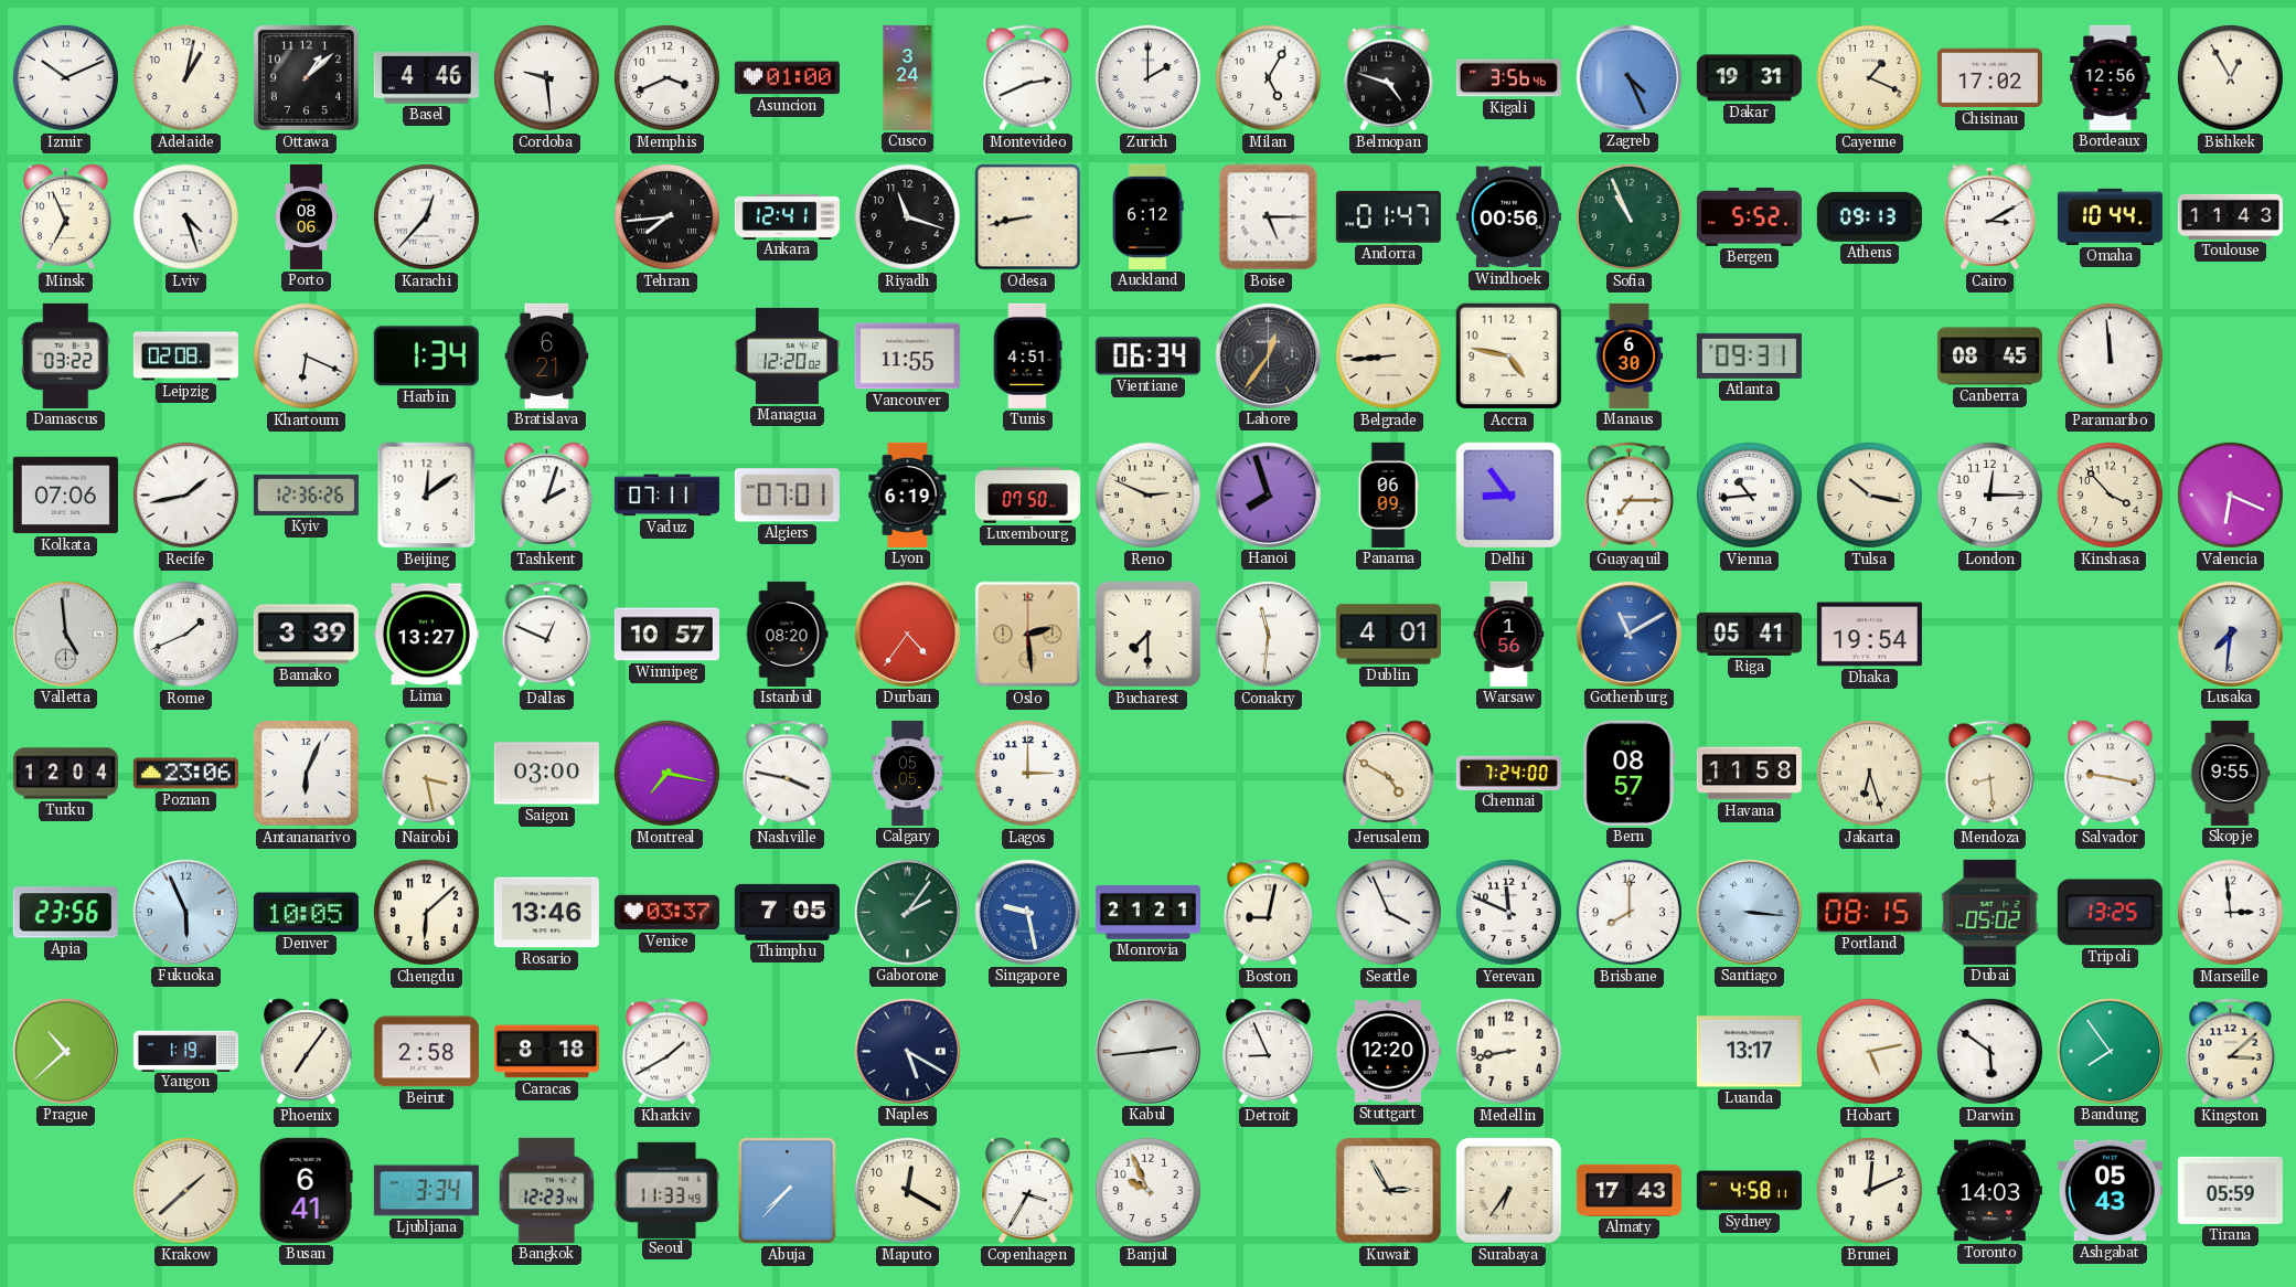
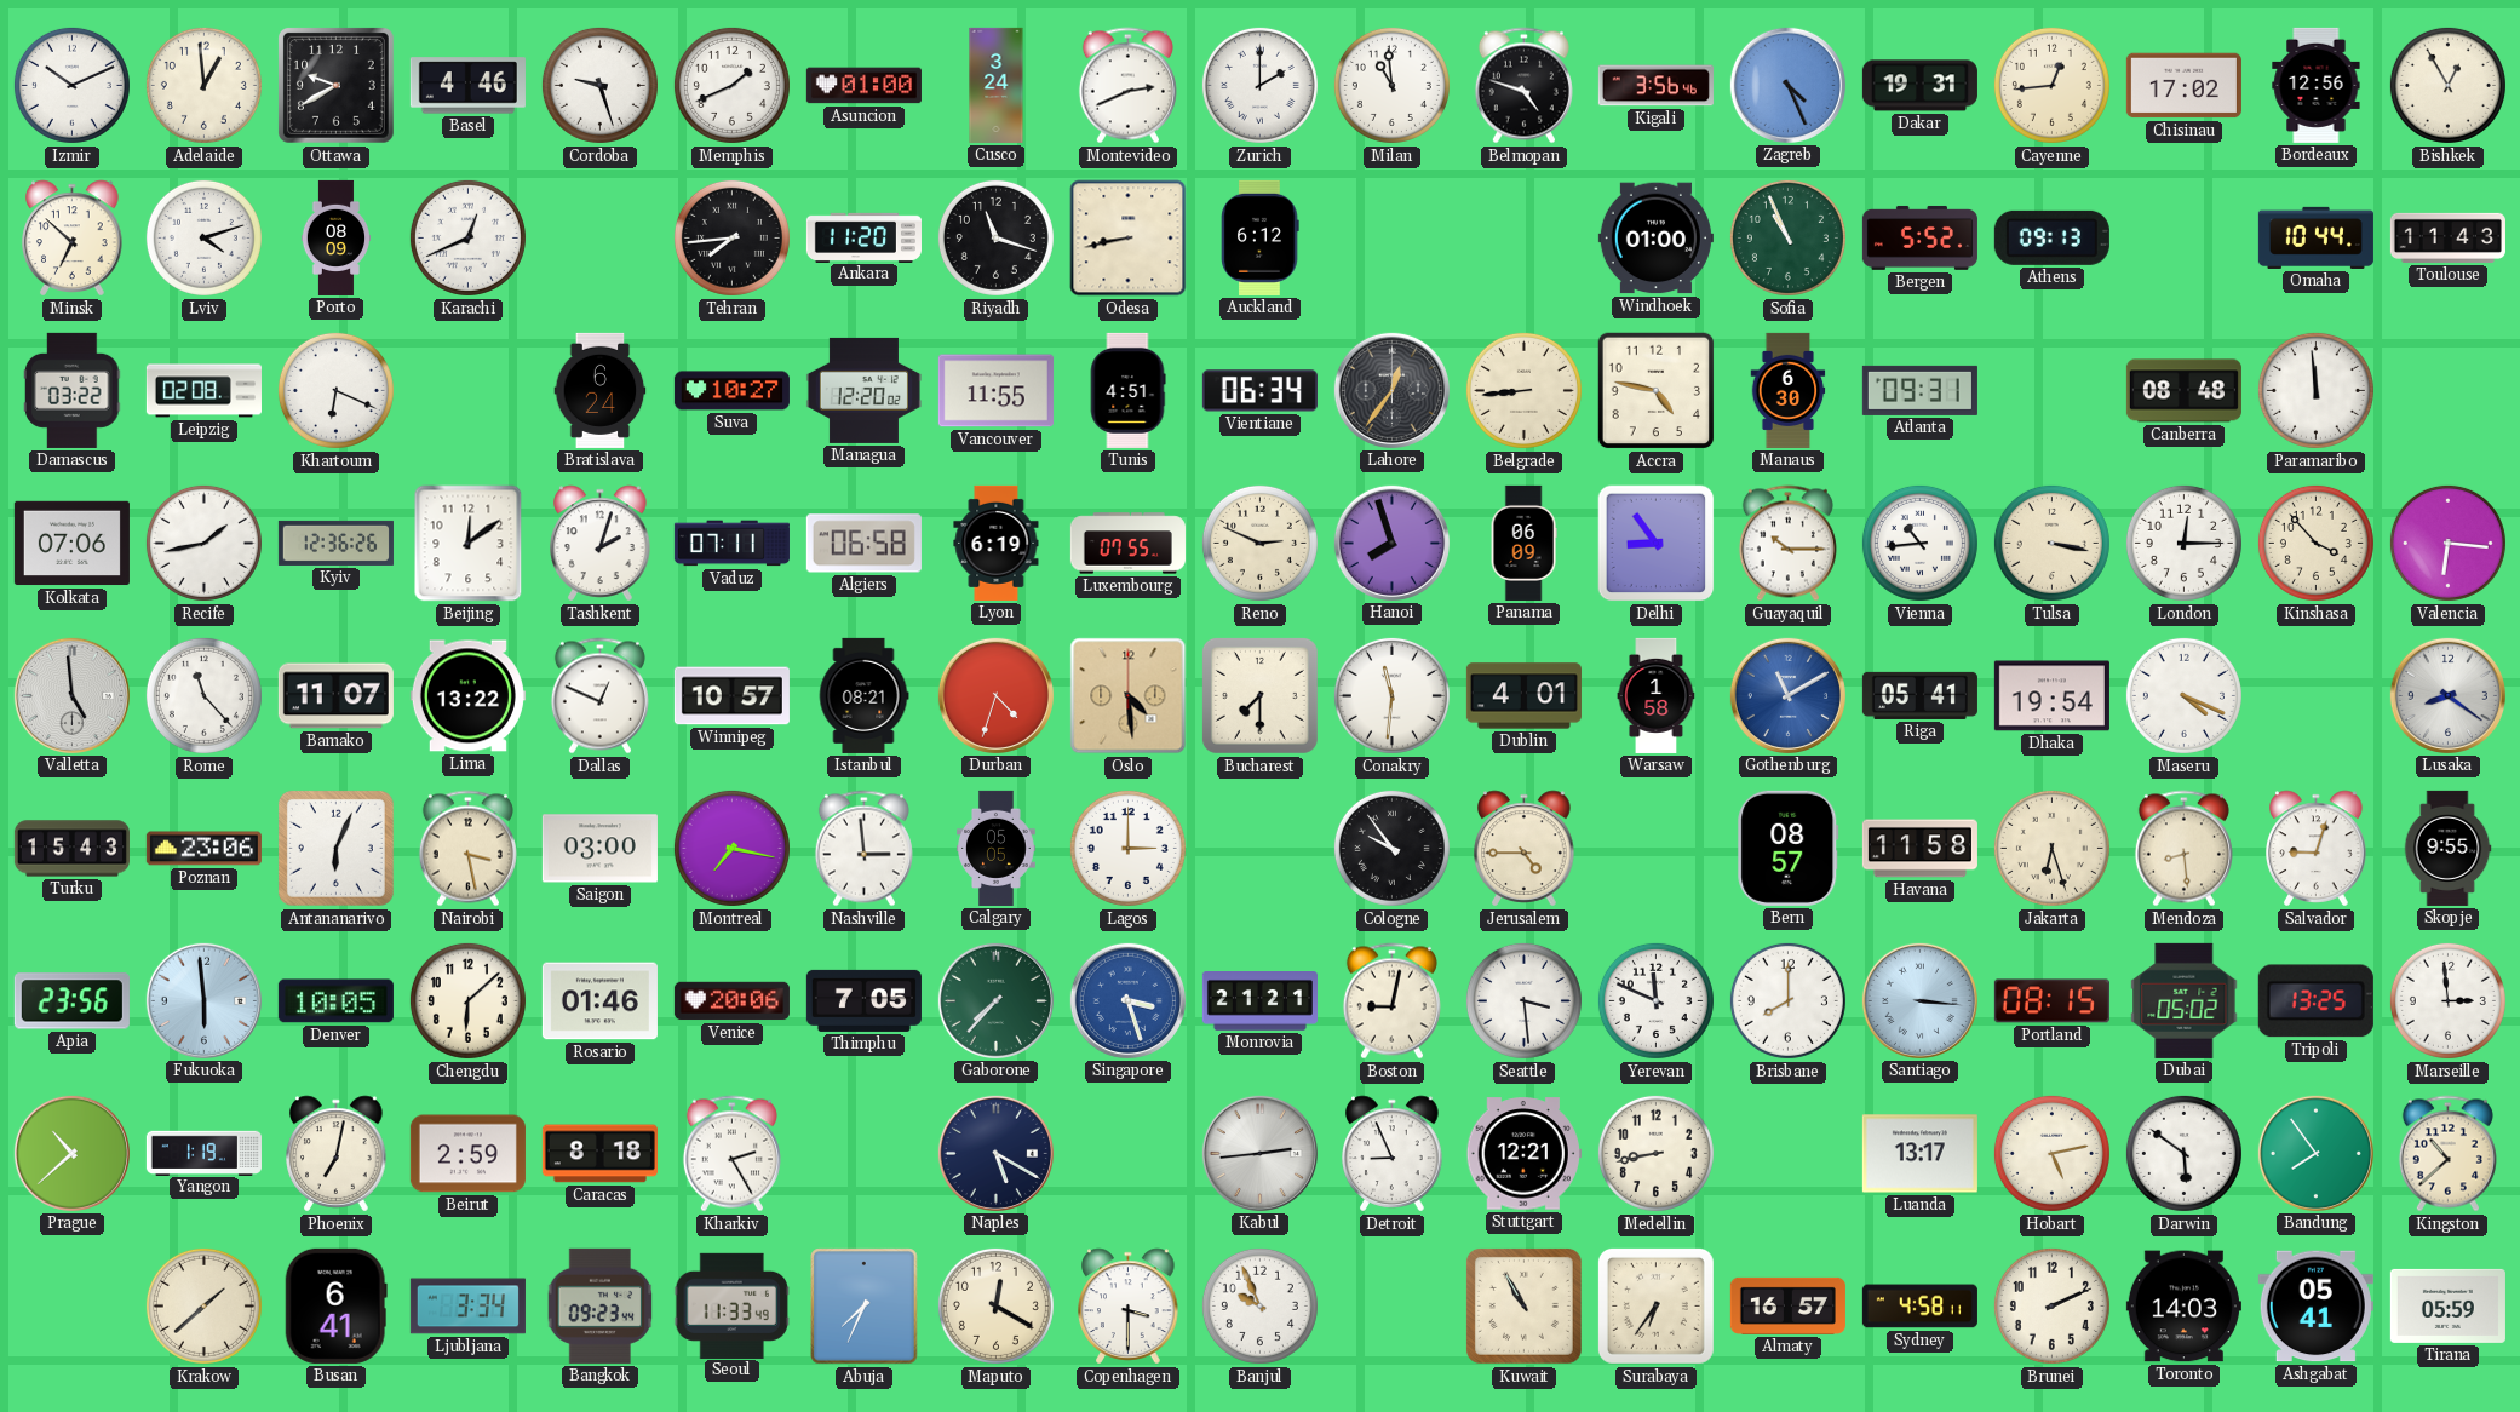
Adelaide: 1:02 -> 12:59
Ottawa: 1:08 -> 9:40
Cordoba: 9:29 -> 9:27
Memphis: 3:41 -> 1:41
Milan: 5:05 -> 10:59
Cayenne: 1:19 -> 12:44
Minsk: 6:56 -> 6:52
Lviv: 4:27 -> 4:12
Porto: 08:06 -> 08:09
Karachi: 12:37 -> 12:41
Ankara: 12:41 -> 11:20
Boise: 5:15 -> none
Andorra: 01:47 -> none
Windhoek: 00:56 -> 01:00
Cairo: 3:10 -> none
Harbin: 1:34 -> none
Bratislava: 6:21 -> 6:24
Suva: none -> 10:27
Canberra: 08:45 -> 08:48
Algiers: 07:01 -> 06:58
Luxembourg: 07:50 -> 07:55
Guayaquil: 7:15 -> 10:15
Tulsa: 10:17 -> 3:17
Valencia: 6:19 -> 6:16
Rome: 1:41 -> 11:23
Bamako: 3:39 -> 11:07
Lima: 13:27 -> 13:22
Istanbul: 08:20 -> 08:21
Durban: 4:36 -> 4:33
Oslo: 2:29 -> 4:29
Warsaw: 1:56 -> 1:58
Maseru: none -> 4:19
Lusaka: 7:31 -> 8:21
Turku: 12:04 -> 15:43
Nashville: 3:47 -> 2:59
Cologne: none -> 9:54
Jerusalem: 4:50 -> 4:45
Chennai: 7:24 -> none
Salvador: 9:17 -> 9:03
Fukuoka: 5:56 -> 5:59
Rosario: 13:46 -> 01:46
Venice: 03:37 -> 20:06
Gaborone: 2:06 -> 7:37
Singapore: 9:28 -> 3:27
Seattle: 3:56 -> 3:29
Phoenix: 7:06 -> 7:02
Beirut: 2:58 -> 2:59
Kharkiv: 1:40 -> 2:25
Stuttgart: 12:20 -> 12:21
Kingston: 3:08 -> 10:38
Bangkok: 12:23 -> 09:23
Abuja: 7:37 -> 7:34
Copenhagen: 3:35 -> 3:30
Kuwait: 2:55 -> 10:55
Almaty: 17:43 -> 16:57
Brunei: 12:11 -> 2:11
Ashgabat: 05:43 -> 05:41
